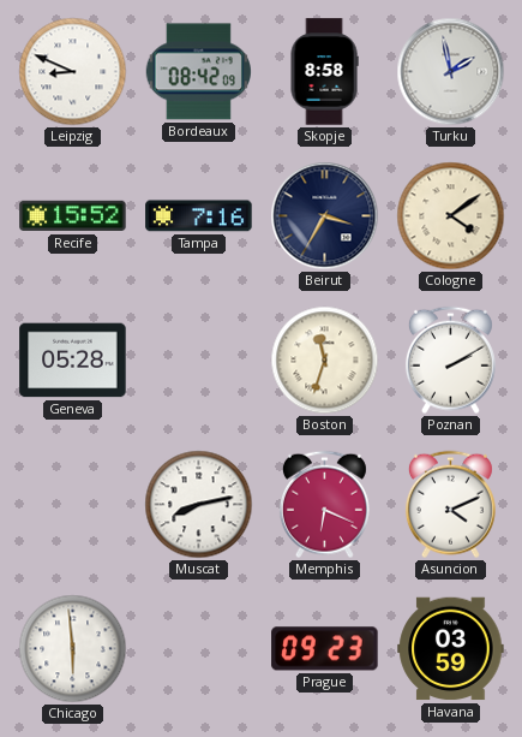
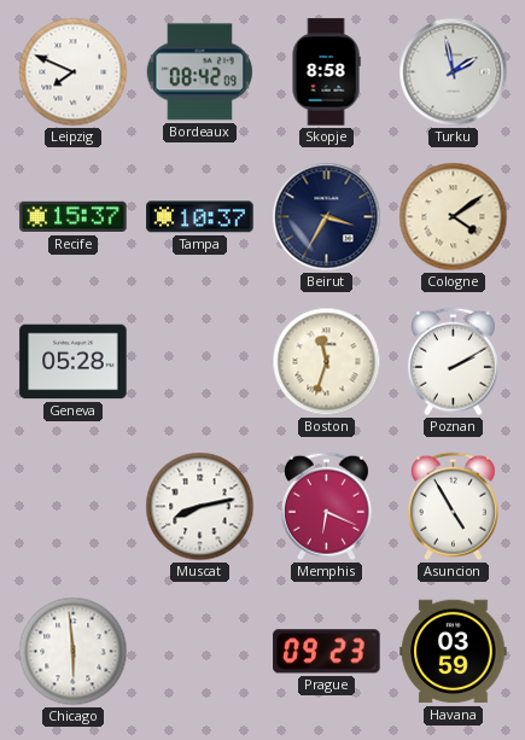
Leipzig: 8:49 -> 7:49
Recife: 15:52 -> 15:37
Tampa: 7:16 -> 10:37
Asuncion: 4:11 -> 4:55
